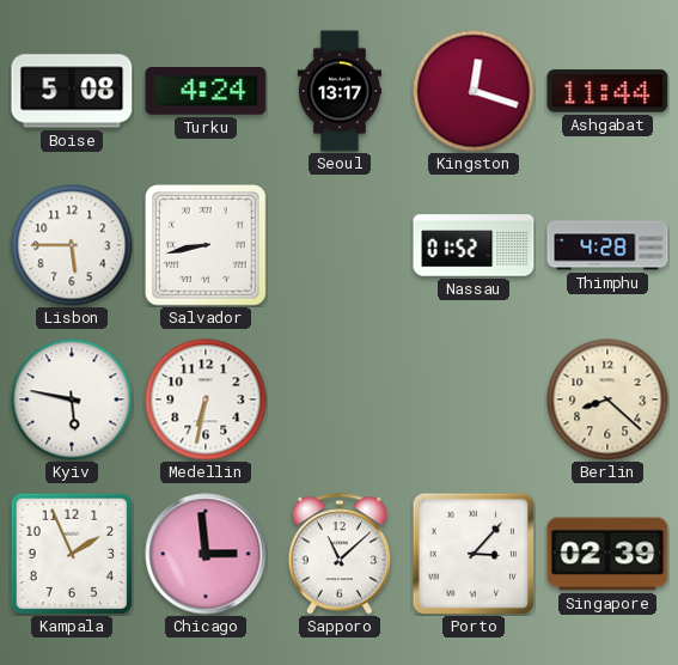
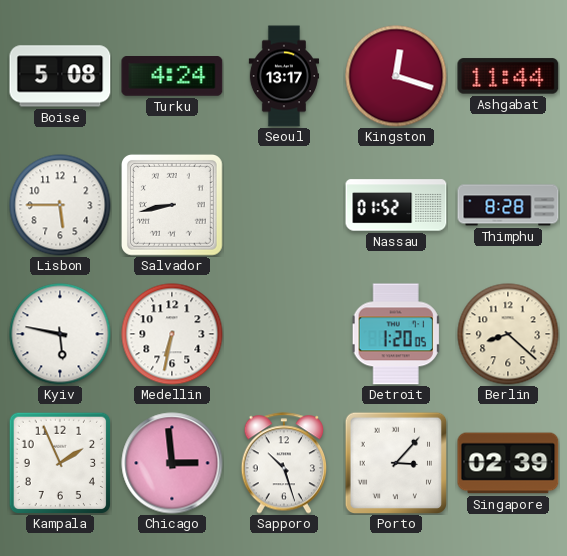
Thimphu: 4:28 -> 8:28
Detroit: none -> 1:20
Sapporo: 11:08 -> 10:27
